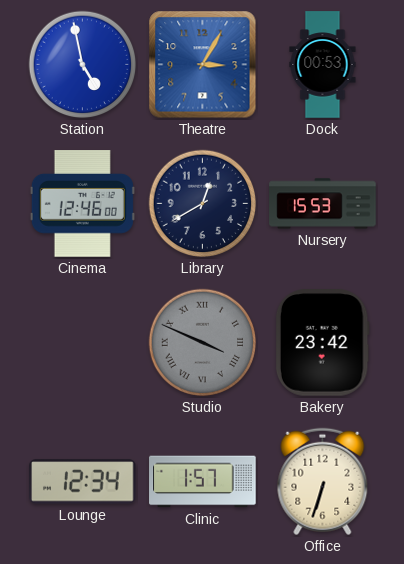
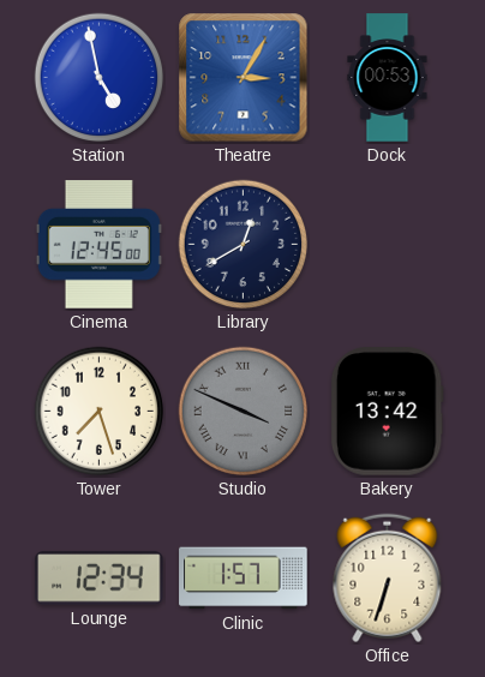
Cinema: 12:46 -> 12:45
Nursery: 15:53 -> none
Tower: none -> 7:27
Bakery: 23:42 -> 13:42
